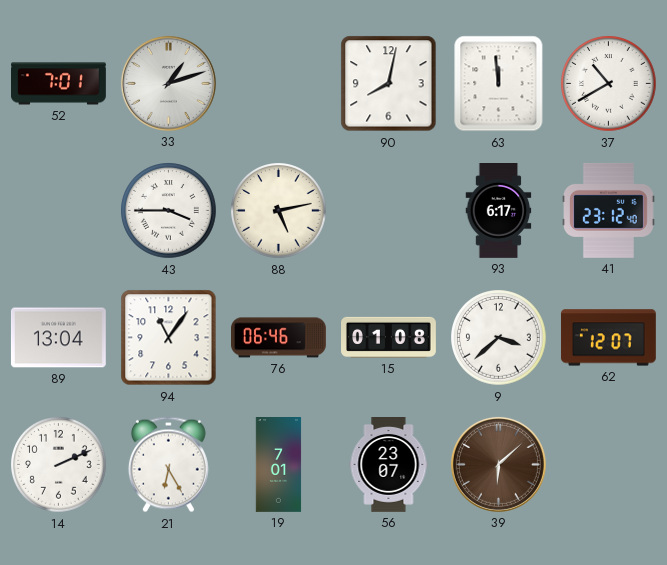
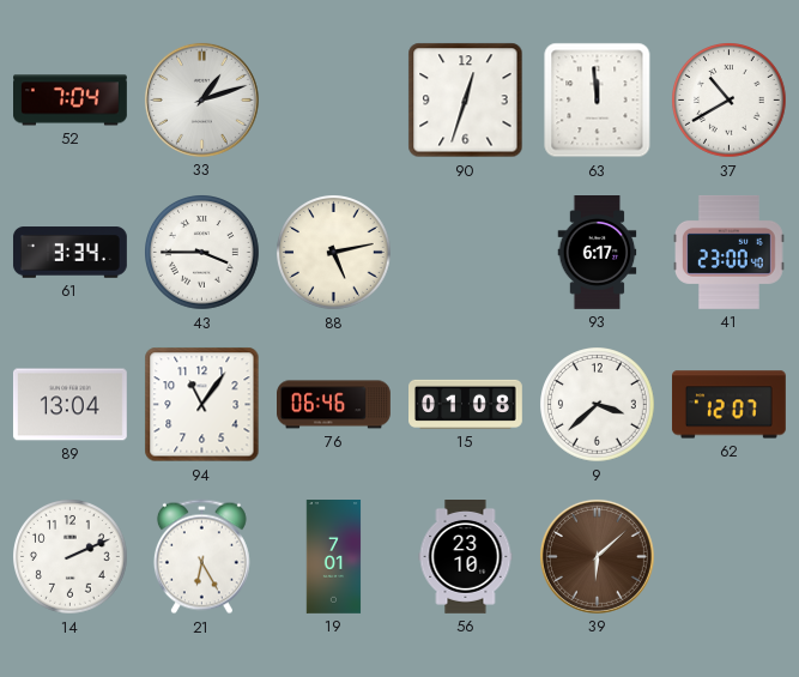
52: 7:01 -> 7:04
90: 8:02 -> 12:33
61: none -> 3:34
41: 23:12 -> 23:00
56: 23:07 -> 23:10
